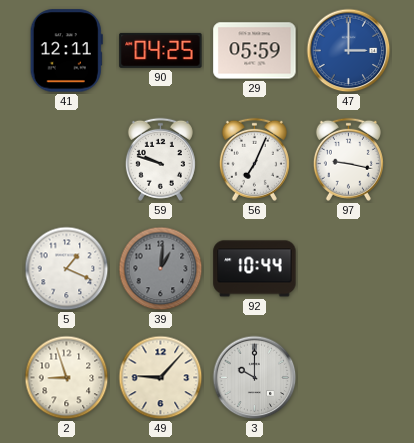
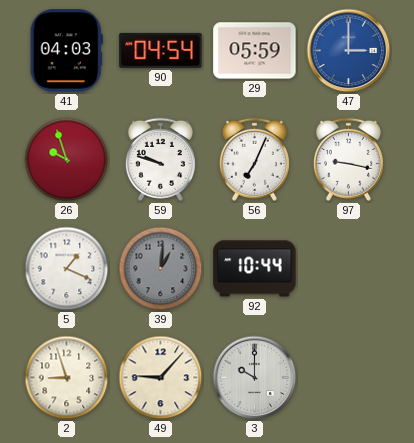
41: 12:11 -> 04:03
90: 04:25 -> 04:54
26: none -> 9:57
